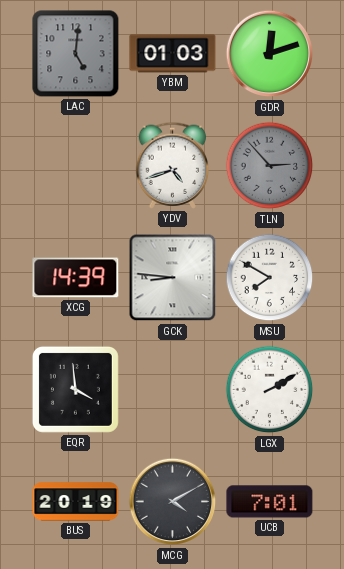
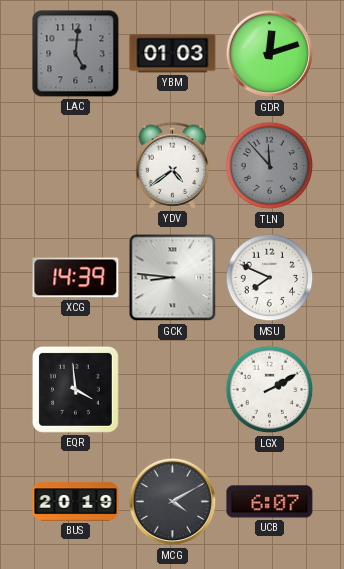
YDV: 4:42 -> 4:39
TLN: 2:53 -> 11:53
MSU: 7:50 -> 7:49
UCB: 7:01 -> 6:07
